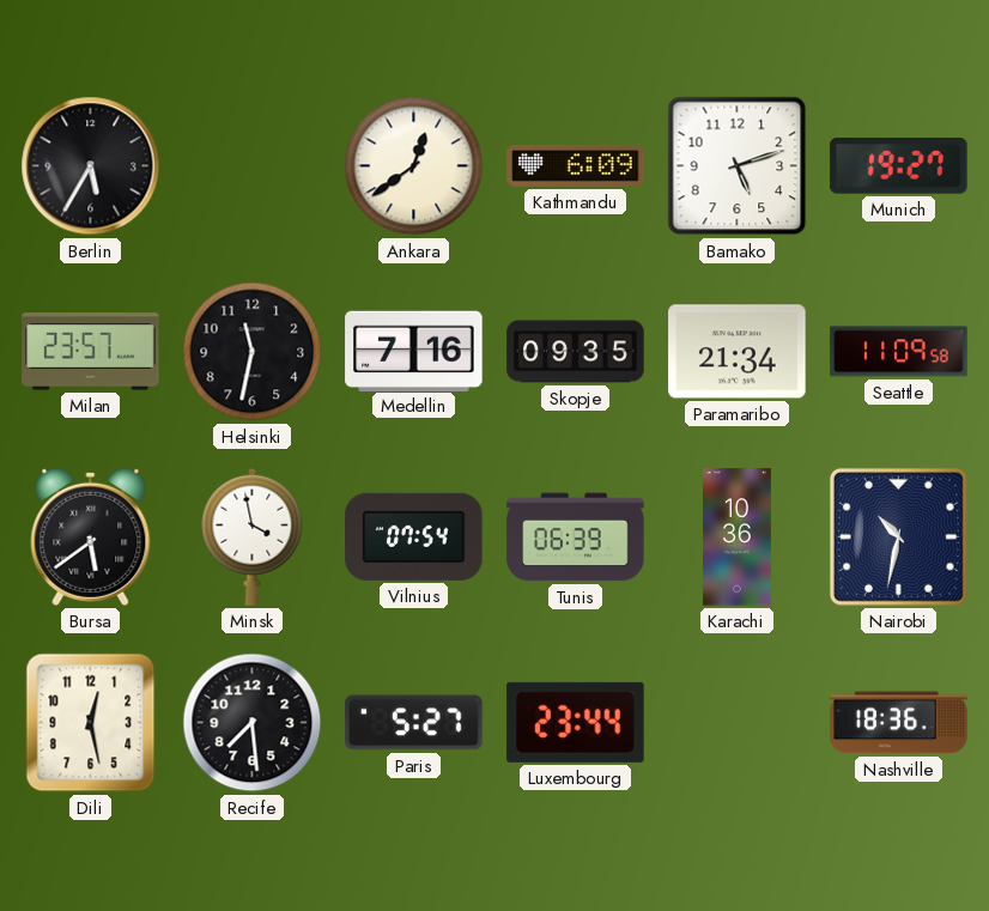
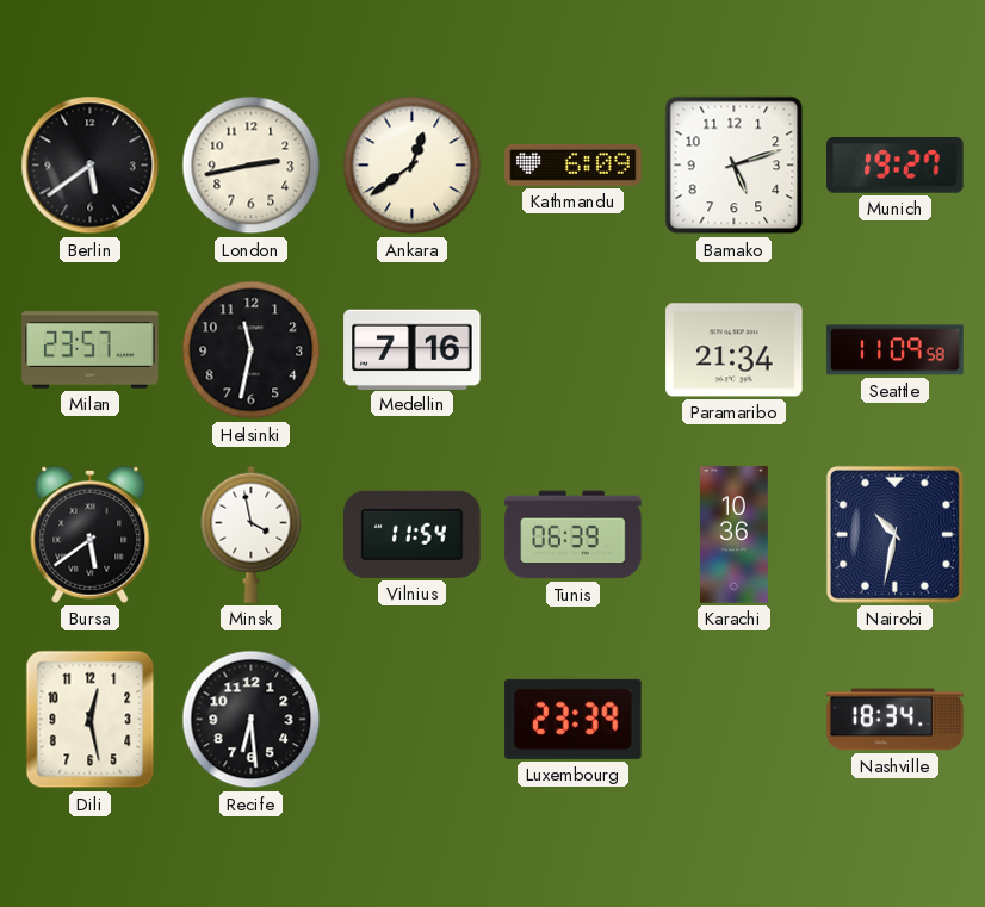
Berlin: 5:35 -> 5:39
London: none -> 2:43
Skopje: 09:35 -> none
Vilnius: 07:54 -> 11:54
Recife: 7:29 -> 6:29
Paris: 5:27 -> none
Luxembourg: 23:44 -> 23:39
Nashville: 18:36 -> 18:34
